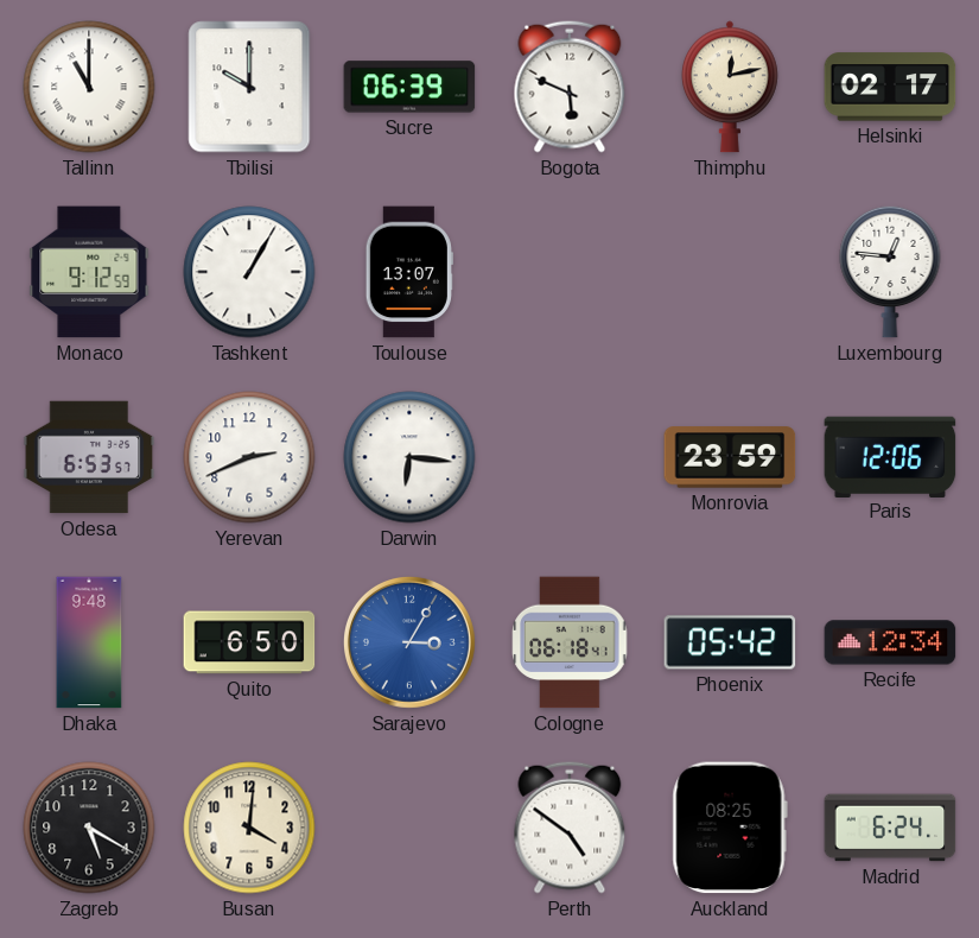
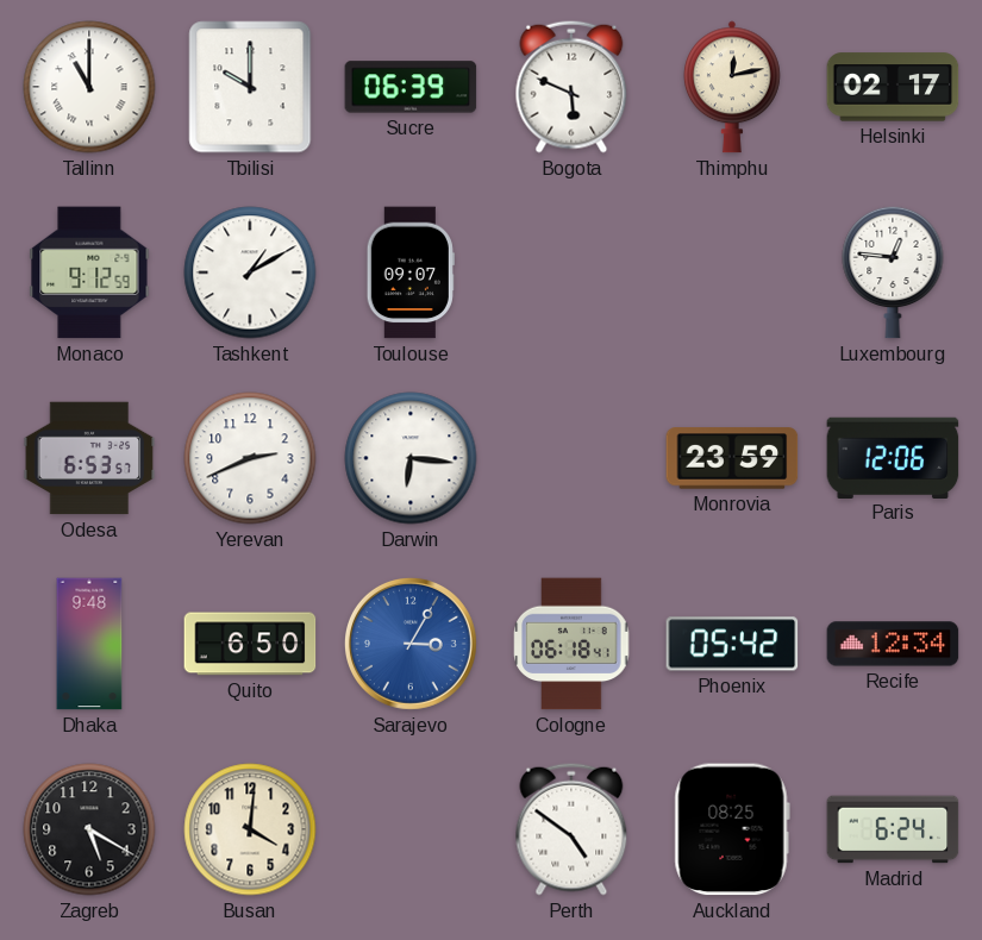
Tashkent: 1:05 -> 1:10
Toulouse: 13:07 -> 09:07
